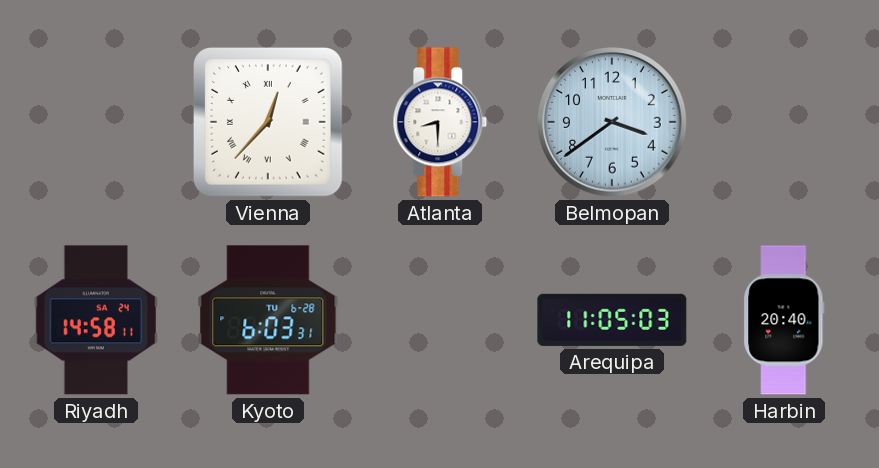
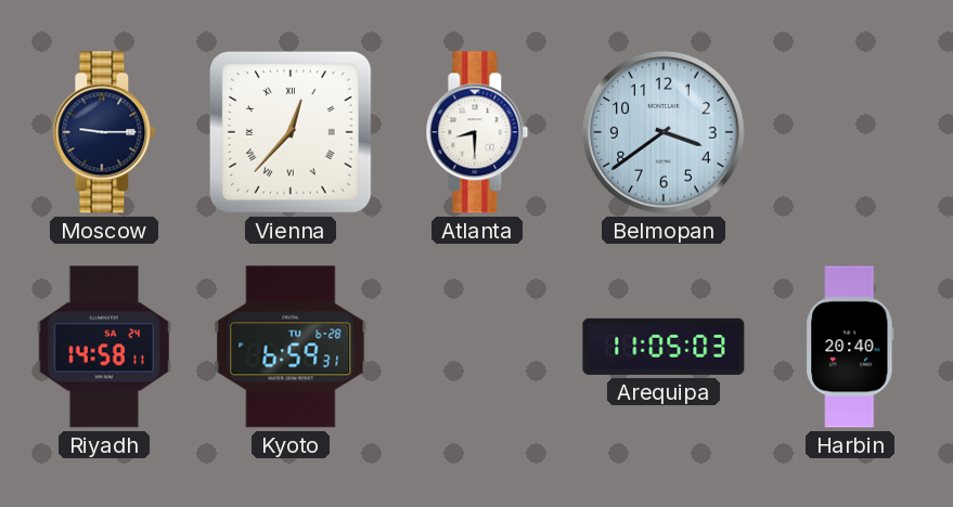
Moscow: none -> 9:15
Kyoto: 6:03 -> 6:59
